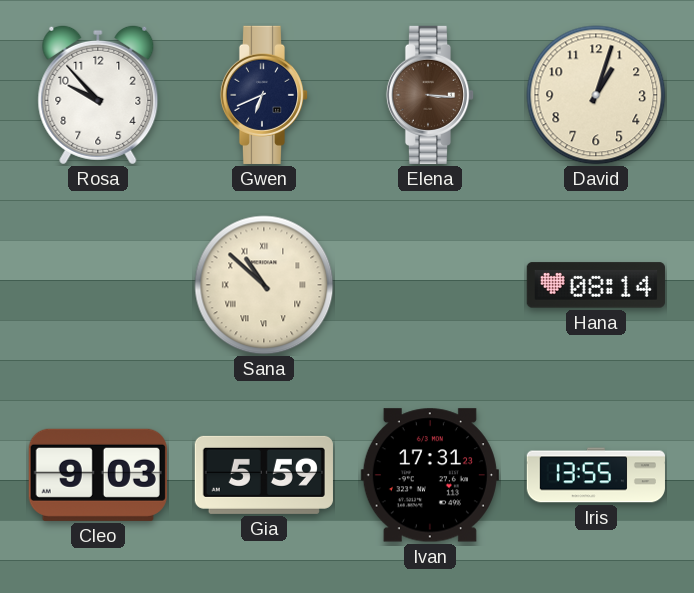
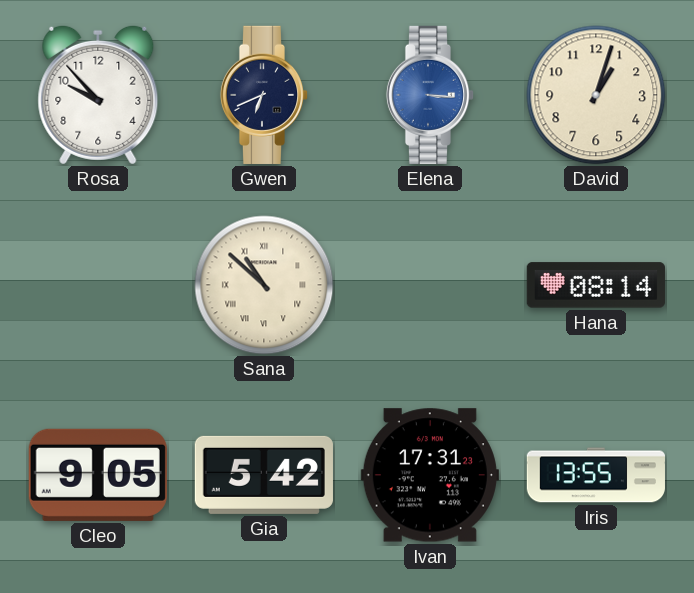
Elena dial: brown -> blue
Cleo: 9:03 -> 9:05
Gia: 5:59 -> 5:42
